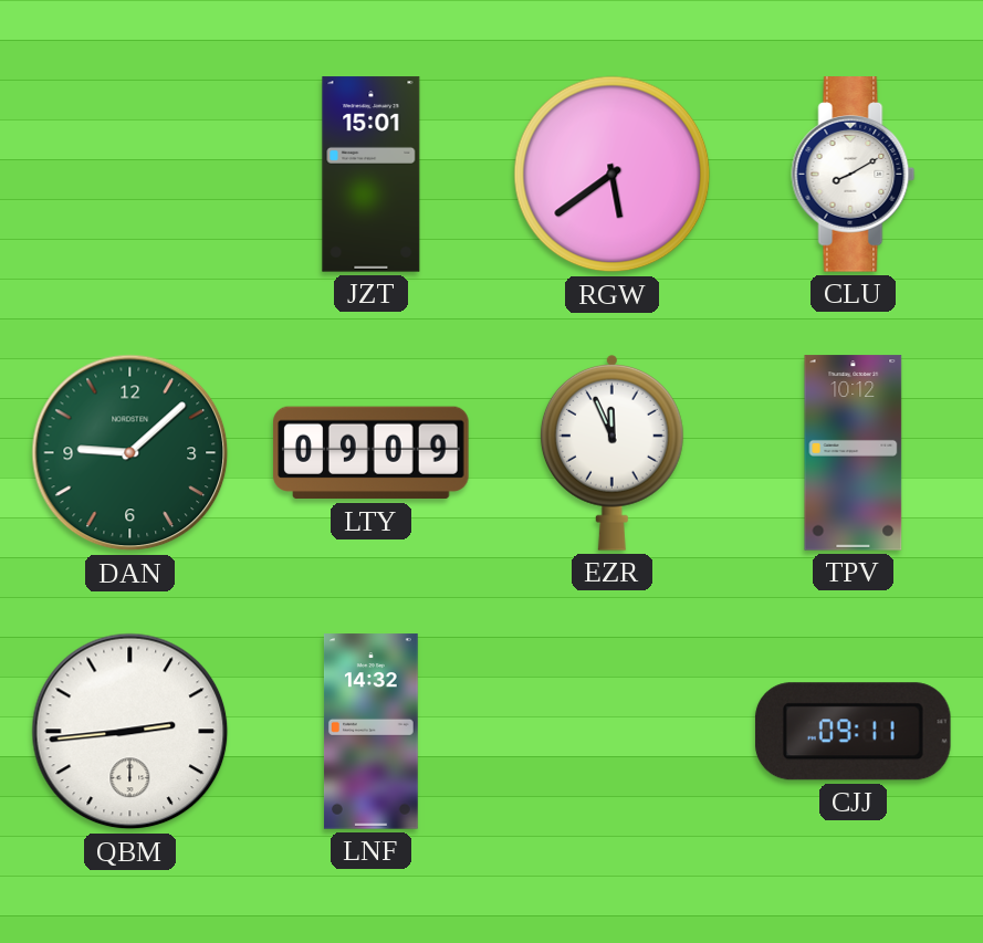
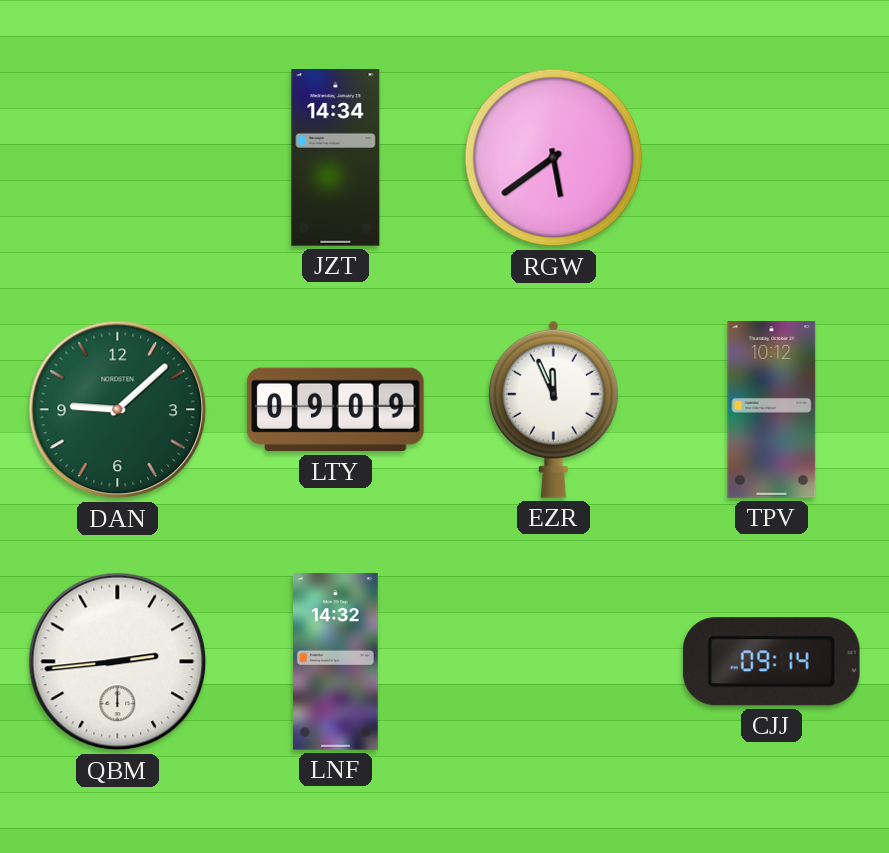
JZT: 15:01 -> 14:34
CLU: 8:10 -> none
CJJ: 09:11 -> 09:14
